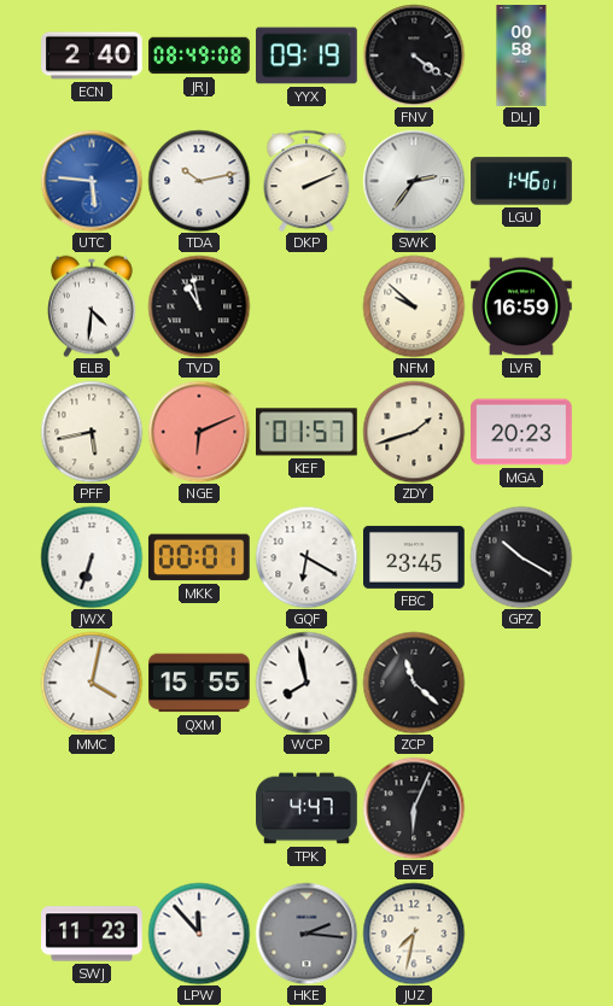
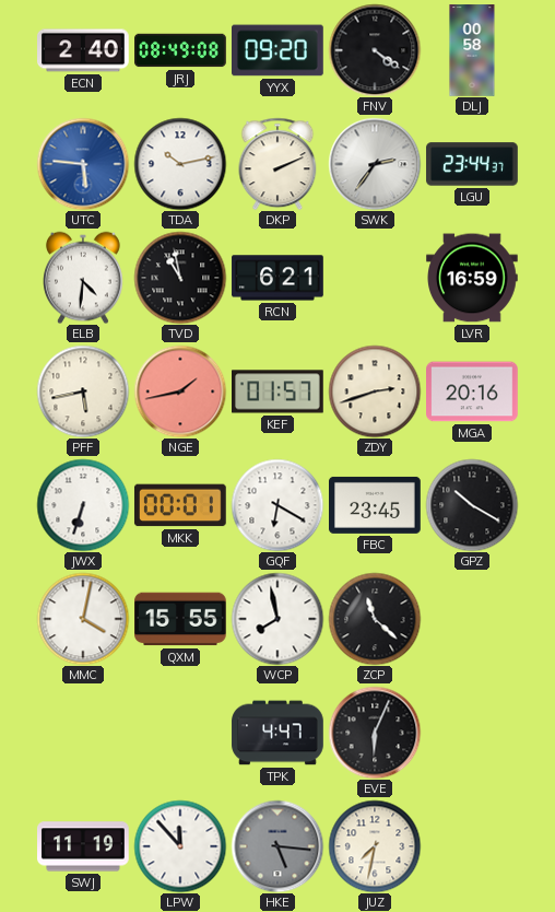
YYX: 09:19 -> 09:20
LGU: 1:46 -> 23:44
RCN: none -> 6:21
NFM: 9:52 -> none
NGE: 6:11 -> 1:43
ZDY: 1:42 -> 2:42
MGA: 20:23 -> 20:16
SWJ: 11:23 -> 11:19
HKE: 2:16 -> 5:16
